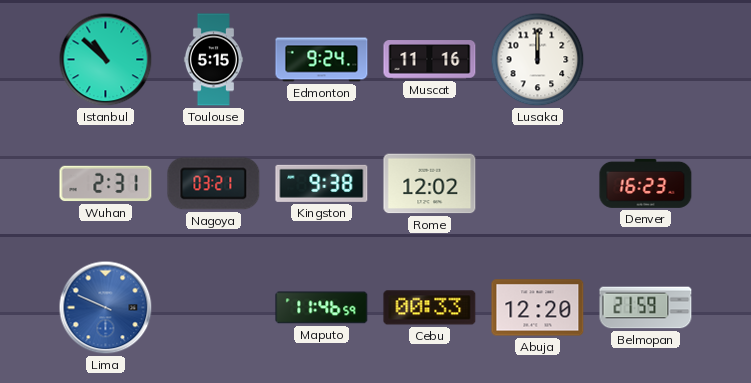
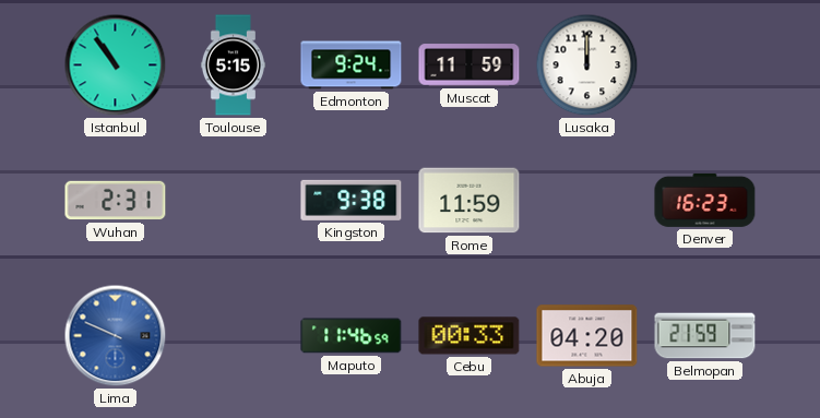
Istanbul: 10:52 -> 10:54
Muscat: 11:16 -> 11:59
Nagoya: 03:21 -> none
Rome: 12:02 -> 11:59
Abuja: 12:20 -> 04:20
